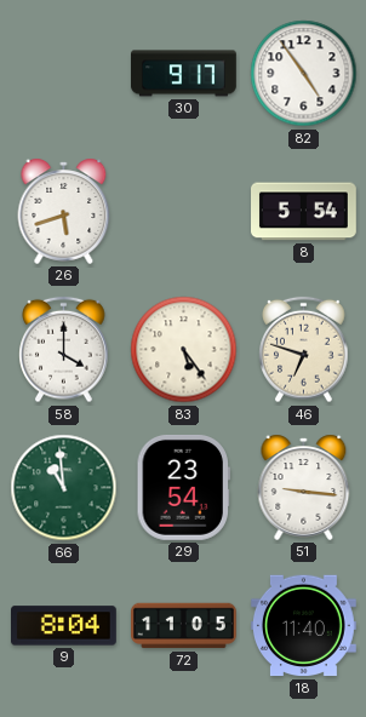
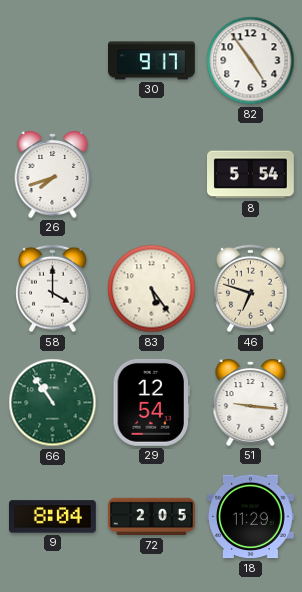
26: 5:42 -> 7:42
66: 10:59 -> 10:54
29: 23:54 -> 12:54
72: 11:05 -> 2:05
18: 11:40 -> 11:29
